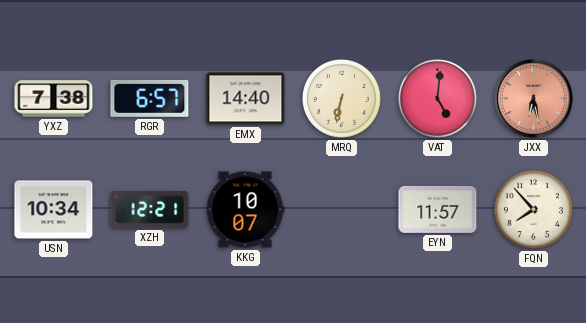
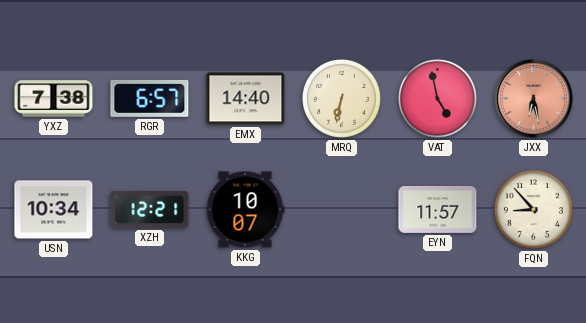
VAT: 5:01 -> 4:58
FQN: 7:53 -> 8:53
